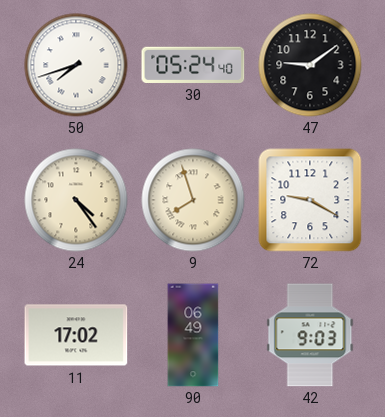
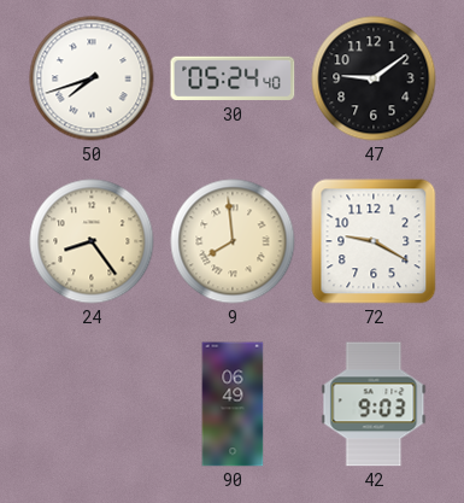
24: 4:24 -> 8:24
9: 7:57 -> 7:59
11: 17:02 -> none
